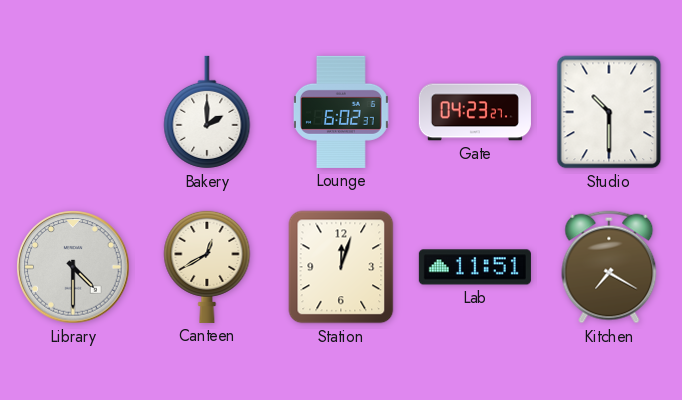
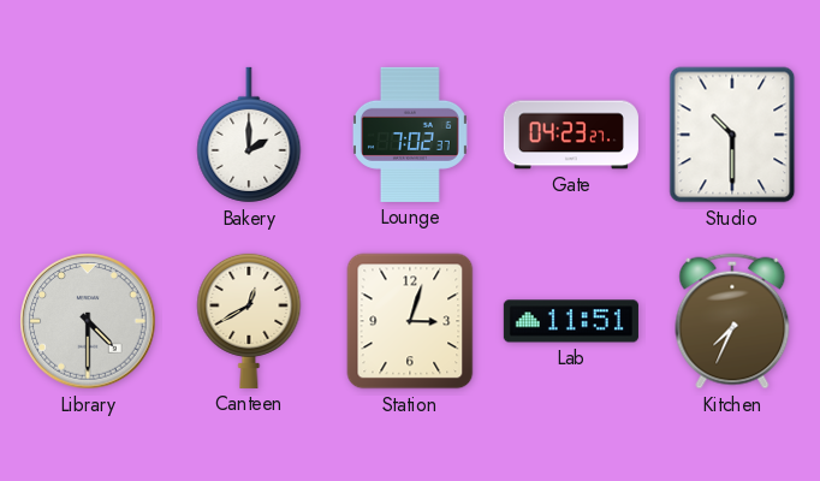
Lounge: 6:02 -> 7:02
Station: 12:03 -> 3:03
Kitchen: 7:20 -> 7:34
